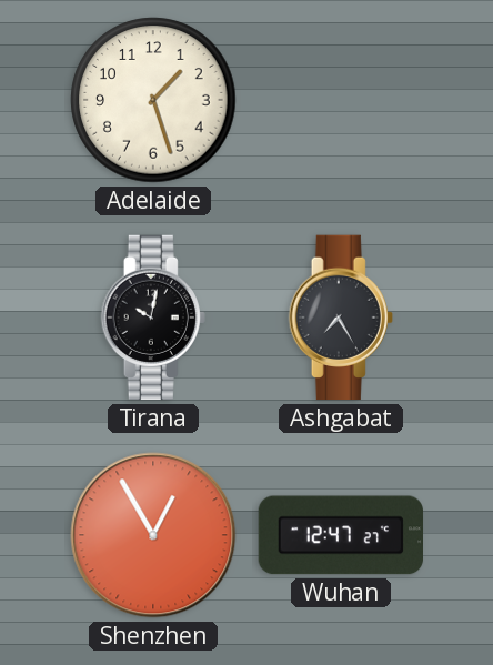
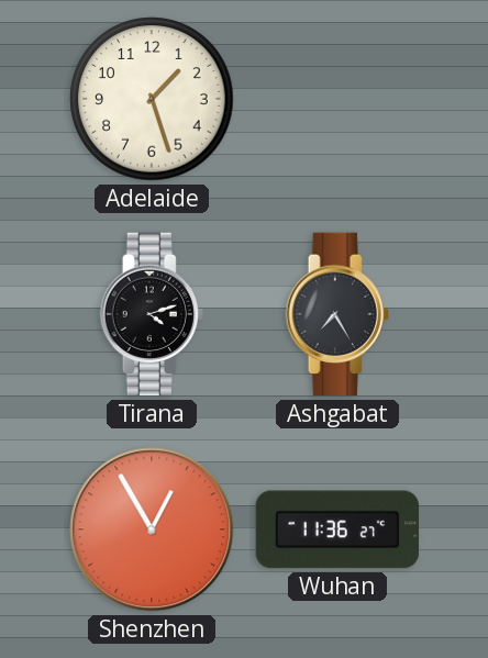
Tirana: 10:02 -> 4:12
Wuhan: 12:47 -> 11:36
